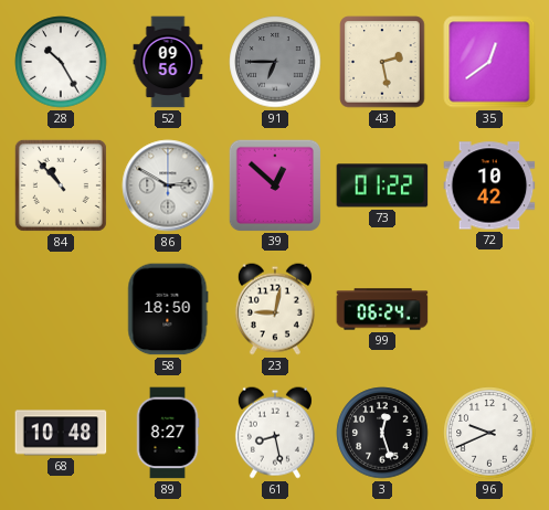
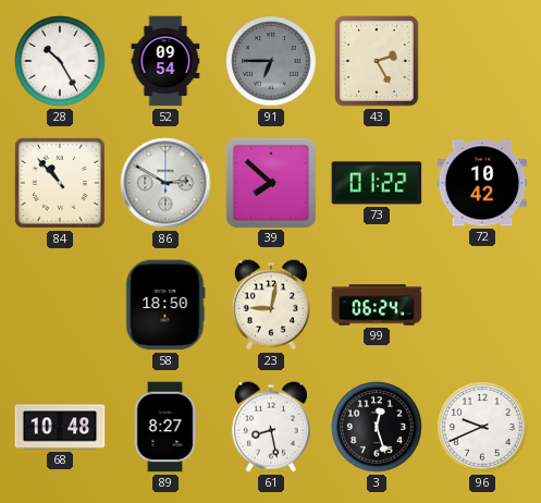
52: 09:56 -> 09:54
43: 2:28 -> 2:25
35: 12:39 -> none
39: 12:52 -> 7:52
